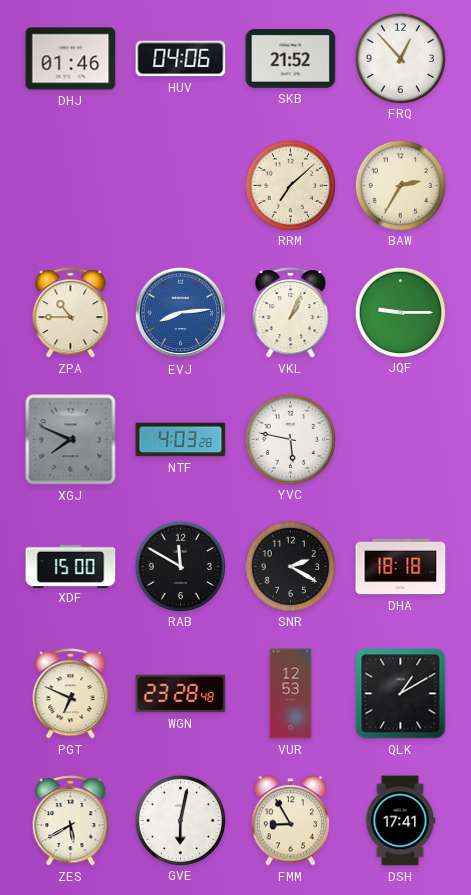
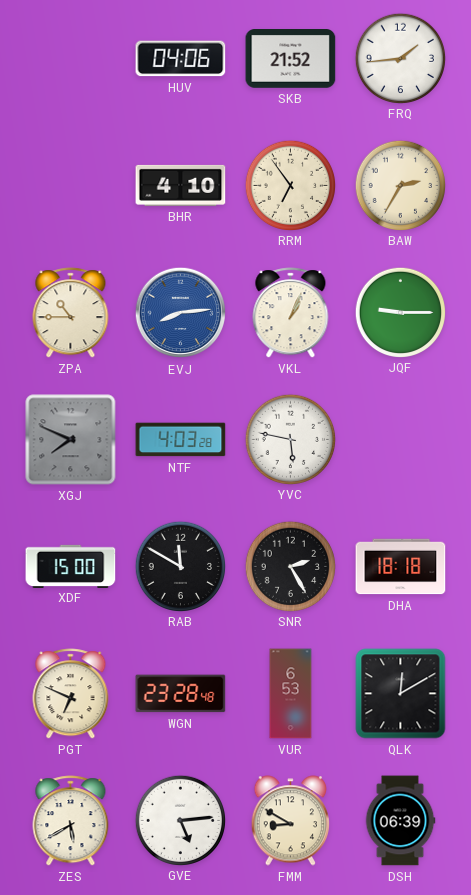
DHJ: 01:46 -> none
FRQ: 12:53 -> 1:44
BHR: none -> 4:10
RRM: 7:08 -> 6:54
SNR: 2:20 -> 2:25
VUR: 12:53 -> 6:53
QLK: 1:10 -> 12:10
GVE: 6:02 -> 5:14
FMM: 8:55 -> 8:50
DSH: 17:41 -> 06:39
